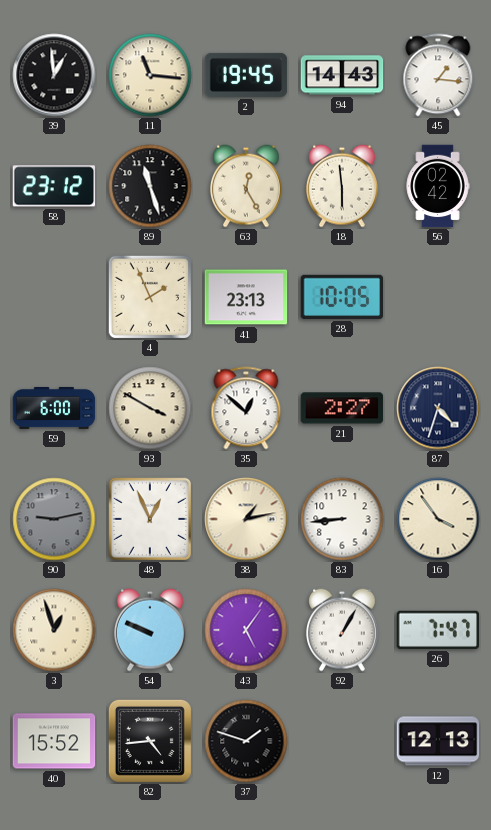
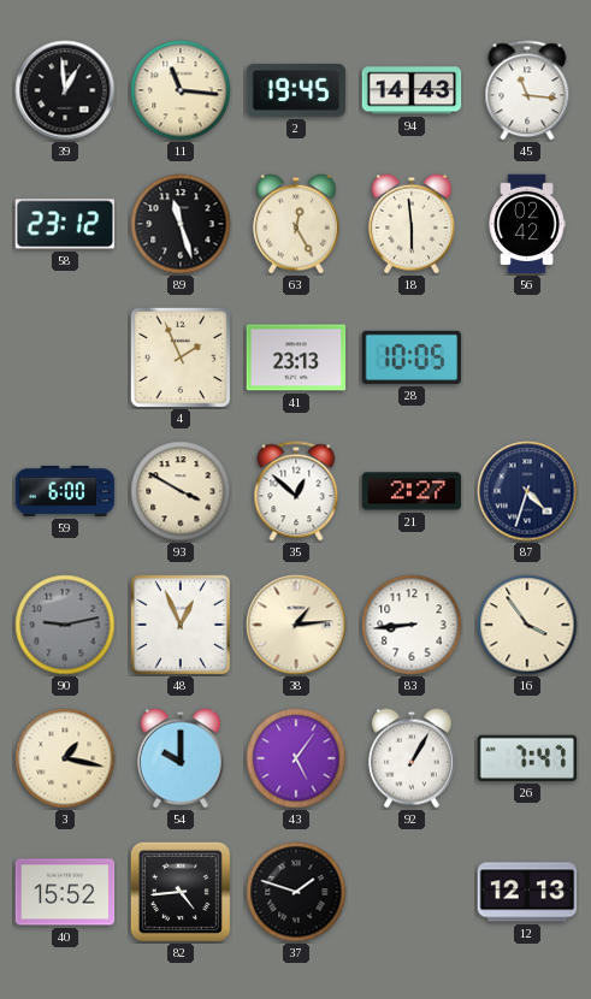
45: 1:16 -> 11:16
38: 1:13 -> 1:14
3: 12:57 -> 1:17
54: 9:49 -> 10:00
